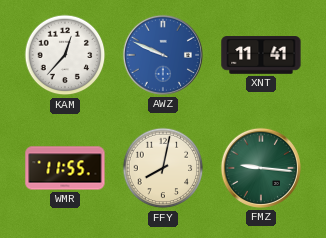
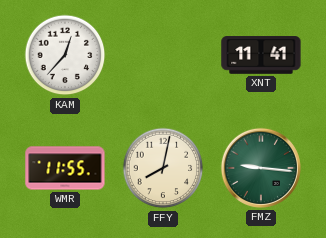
AWZ: 9:49 -> none
